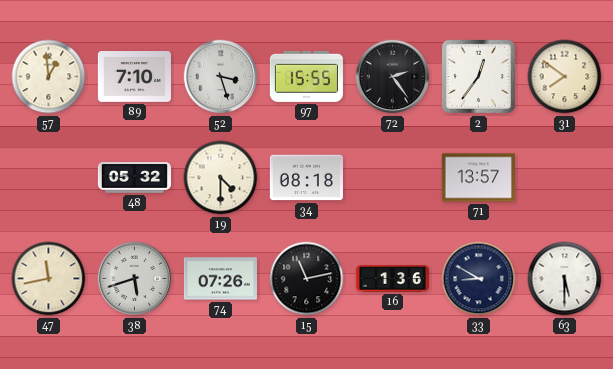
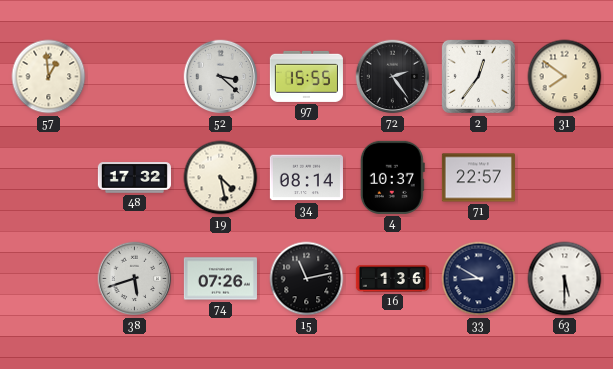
89: 7:10 -> none
52: 3:27 -> 3:22
48: 05:32 -> 17:32
19: 4:30 -> 4:28
34: 08:18 -> 08:14
4: none -> 10:37
71: 13:57 -> 22:57
47: 11:43 -> none
